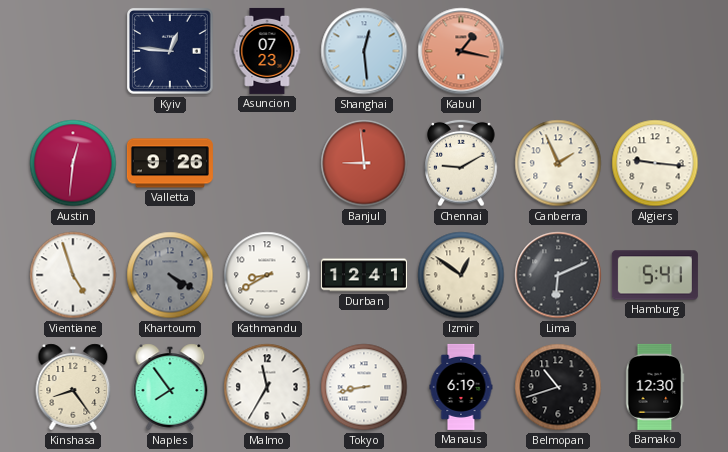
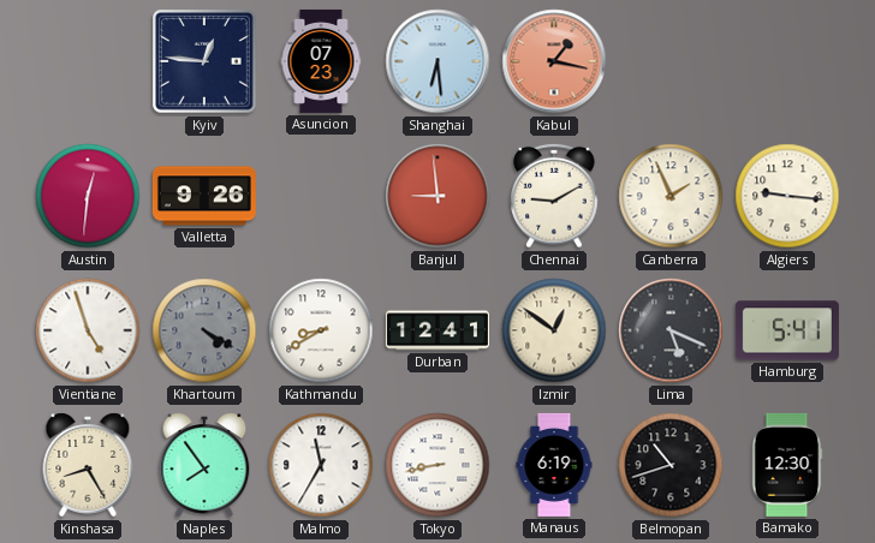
Shanghai: 12:29 -> 6:29
Lima: 6:11 -> 5:19
Kinshasa: 8:24 -> 8:25
